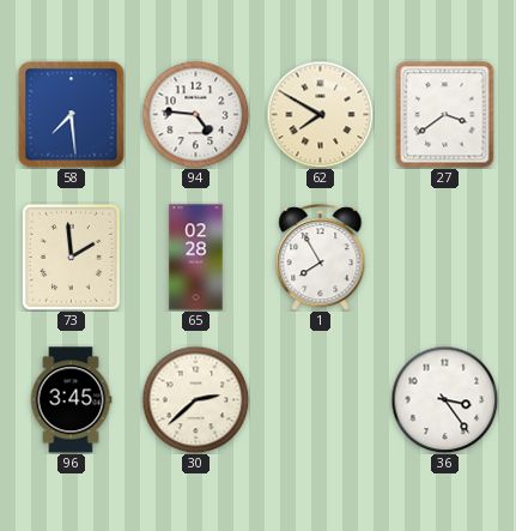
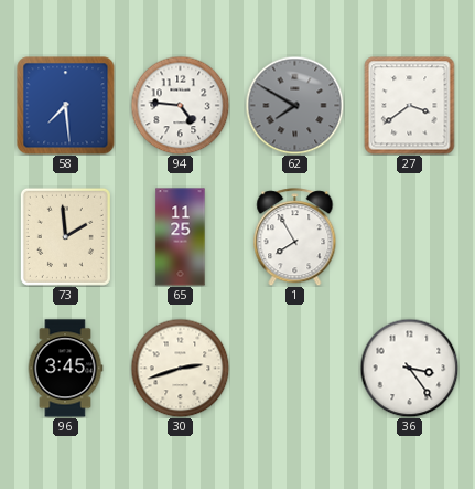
62 dial: cream -> grey
65: 02:28 -> 11:25
30: 2:38 -> 2:42
